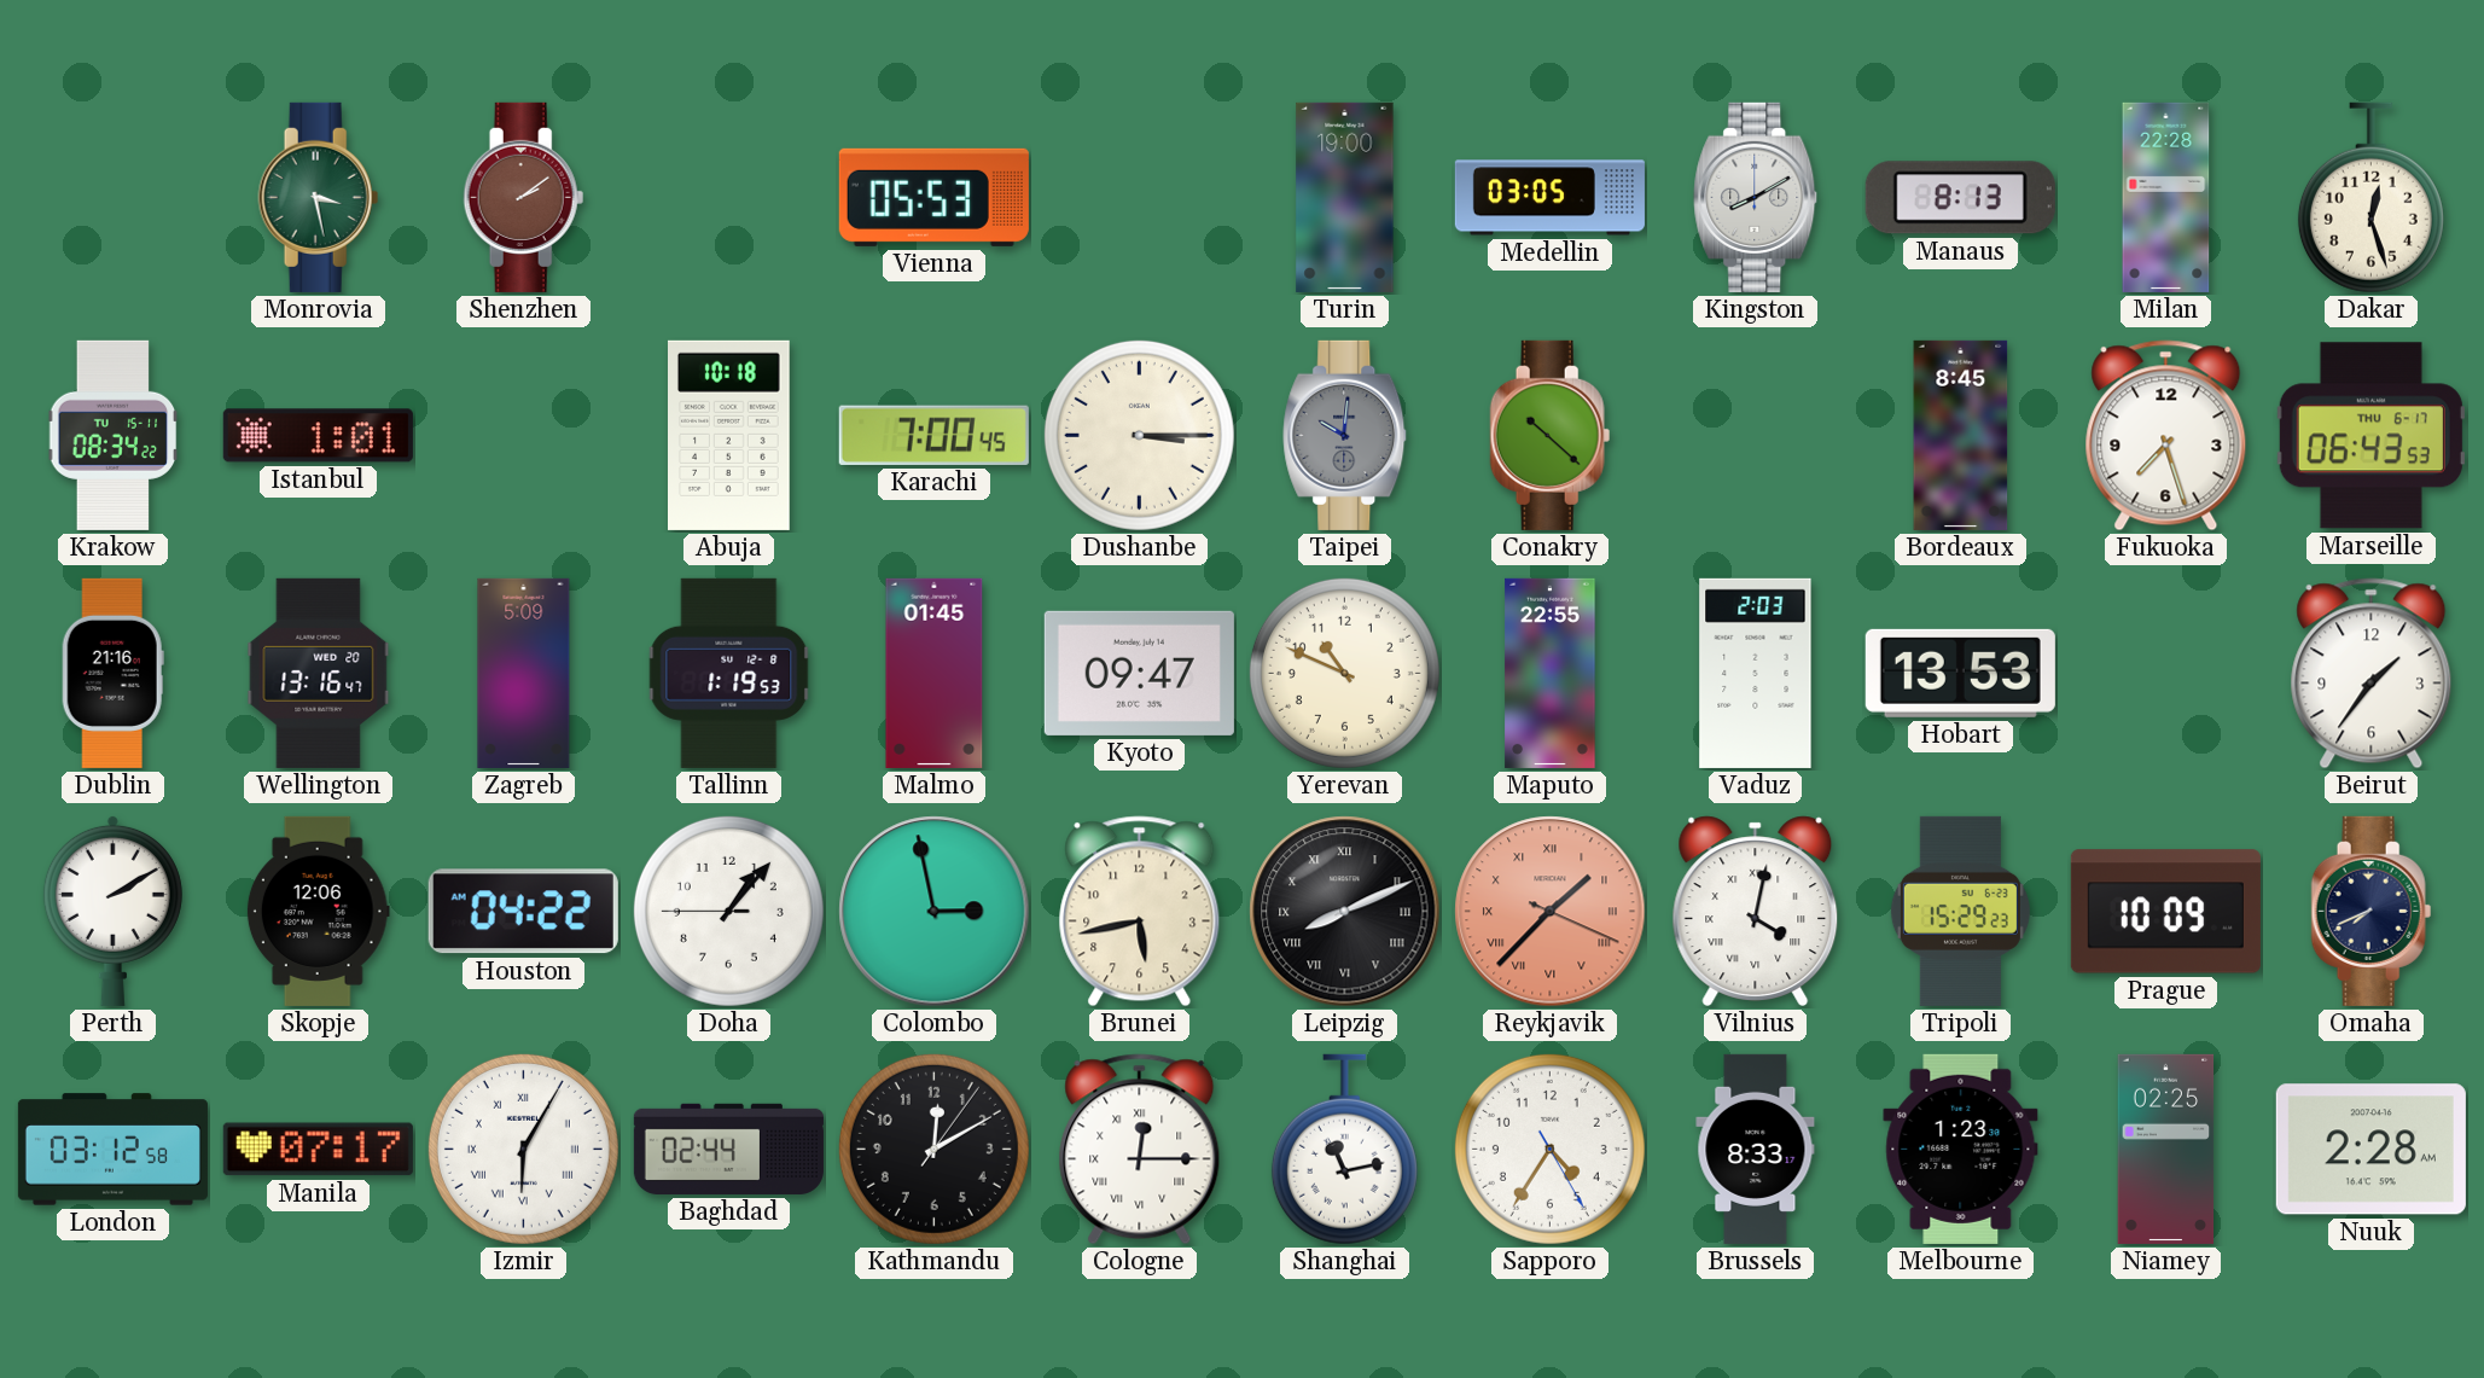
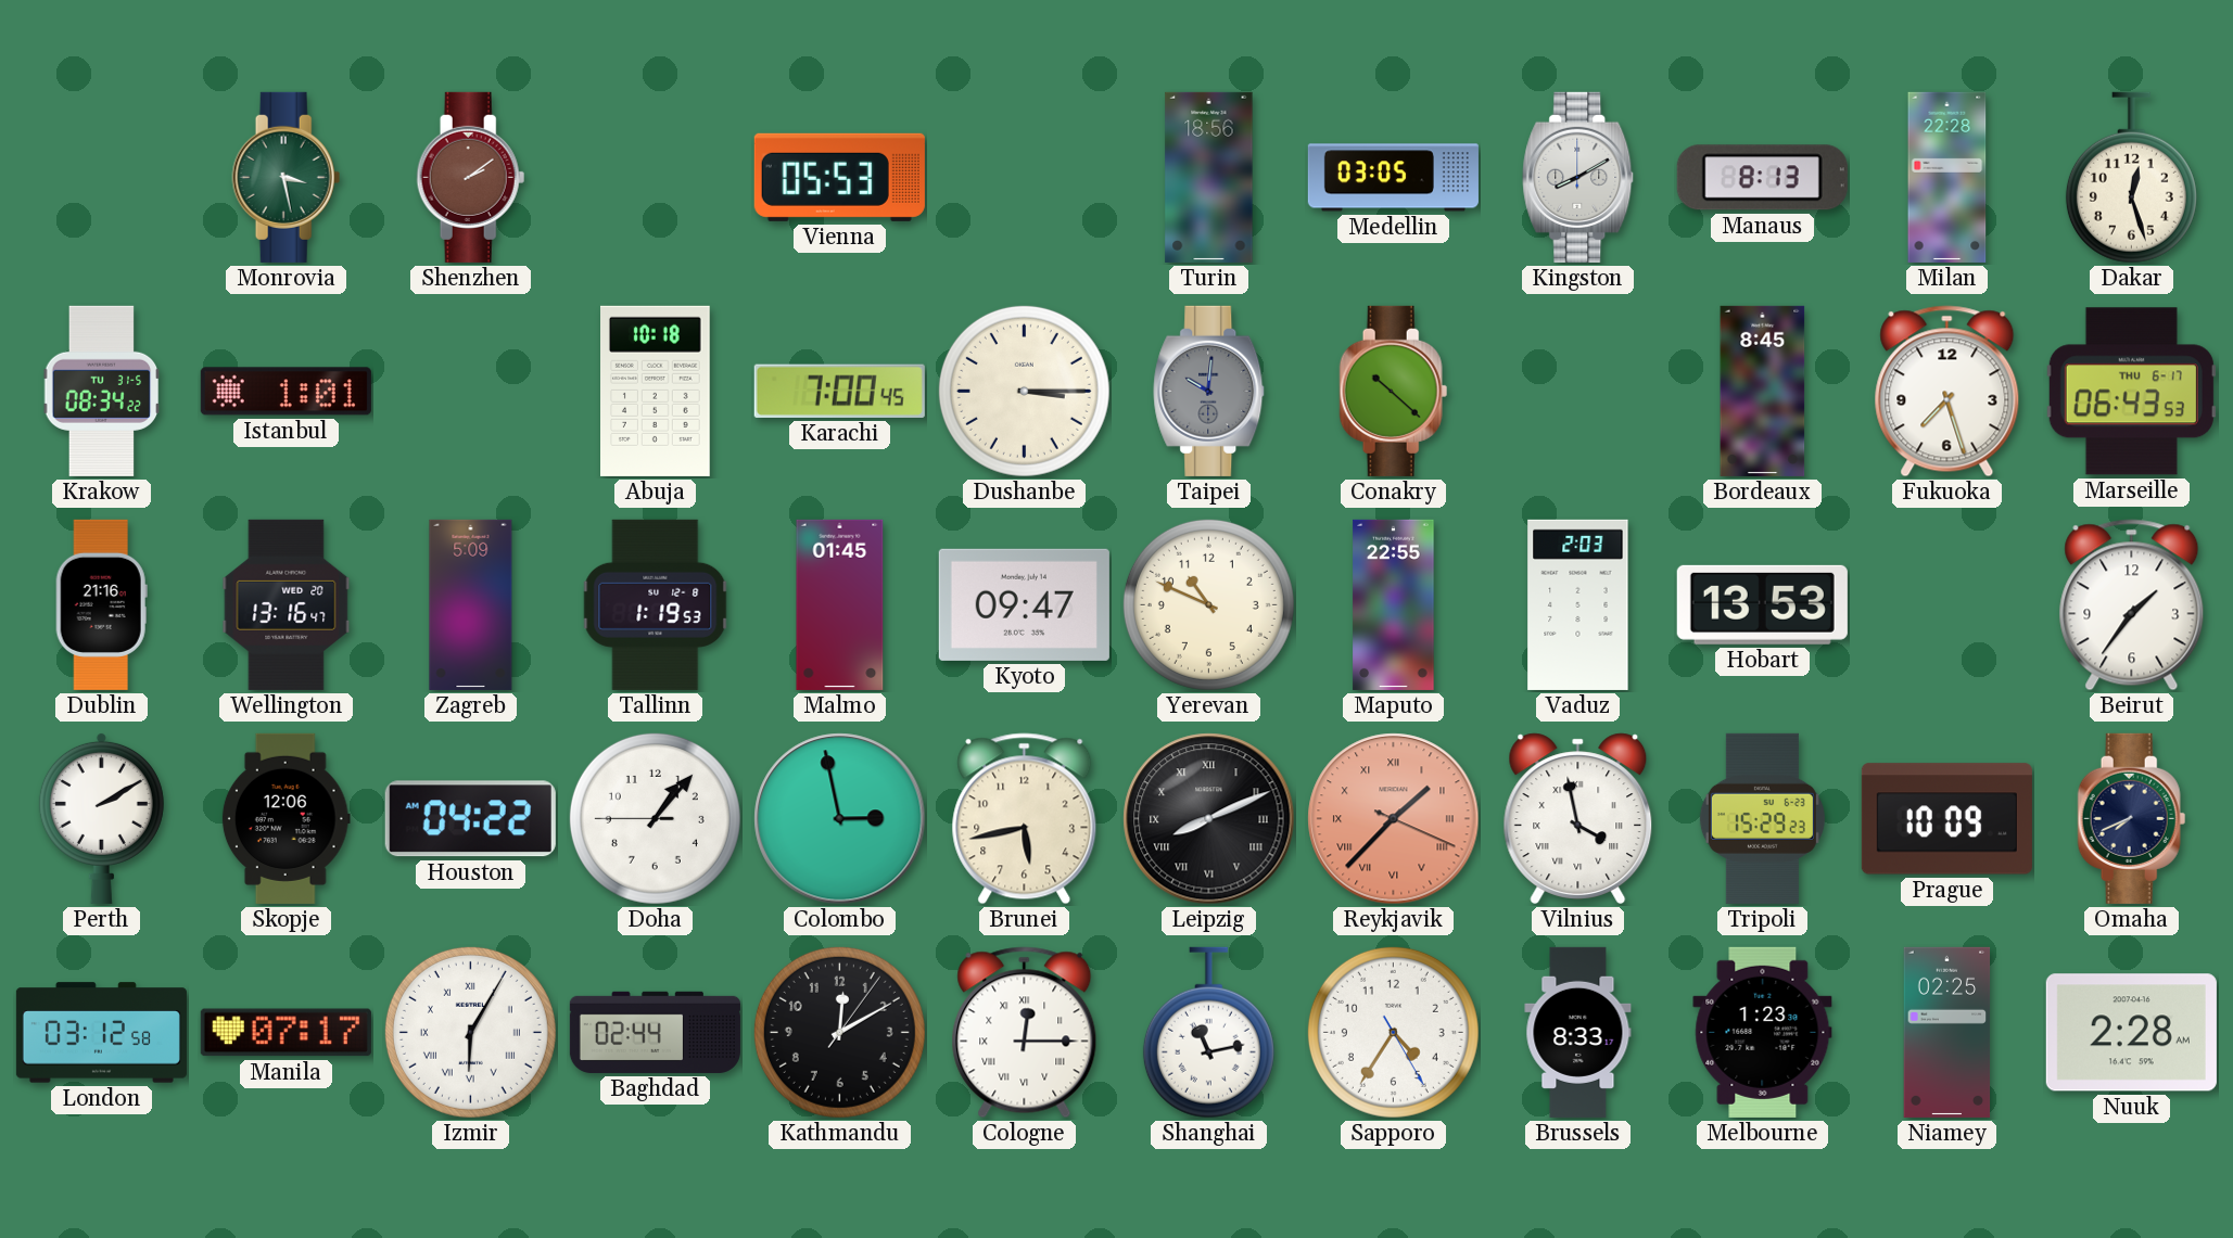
Turin: 19:00 -> 18:56
Krakow date: TU 15-11 -> TU 31-5
Vilnius: 4:02 -> 3:58
